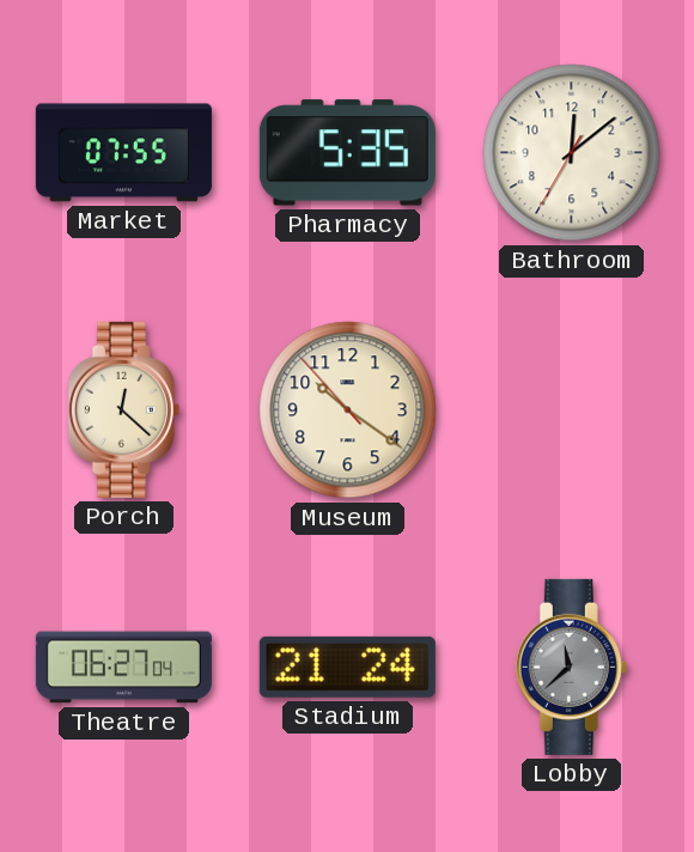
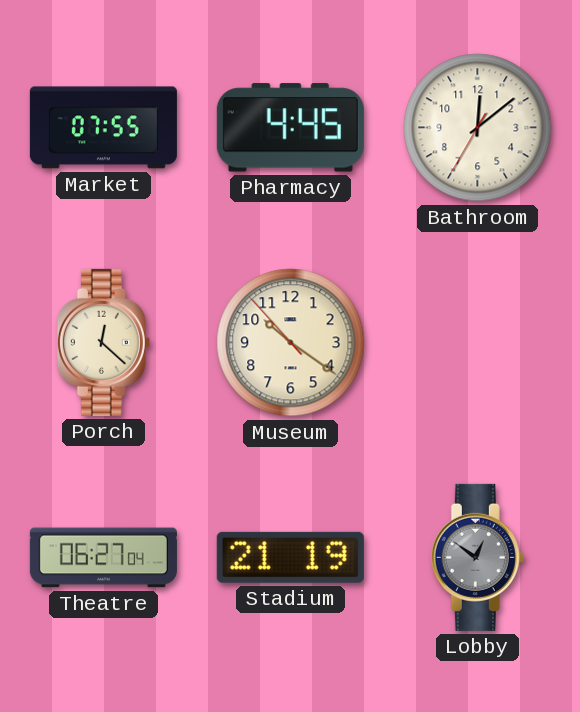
Pharmacy: 5:35 -> 4:45
Stadium: 21:24 -> 21:19
Lobby: 11:38 -> 12:51
